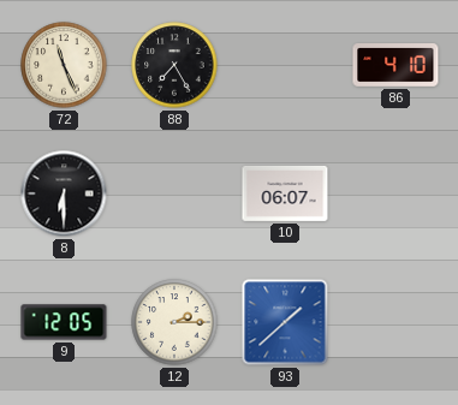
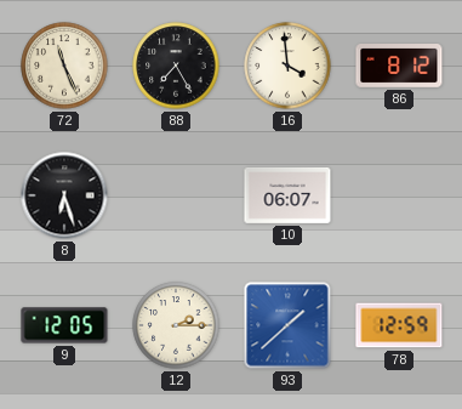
16: none -> 3:59
86: 4:10 -> 8:12
8: 6:30 -> 6:27
78: none -> 12:59
